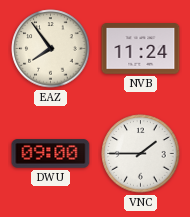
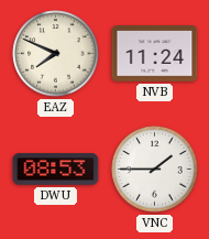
EAZ: 7:54 -> 7:49
DWU: 09:00 -> 08:53
